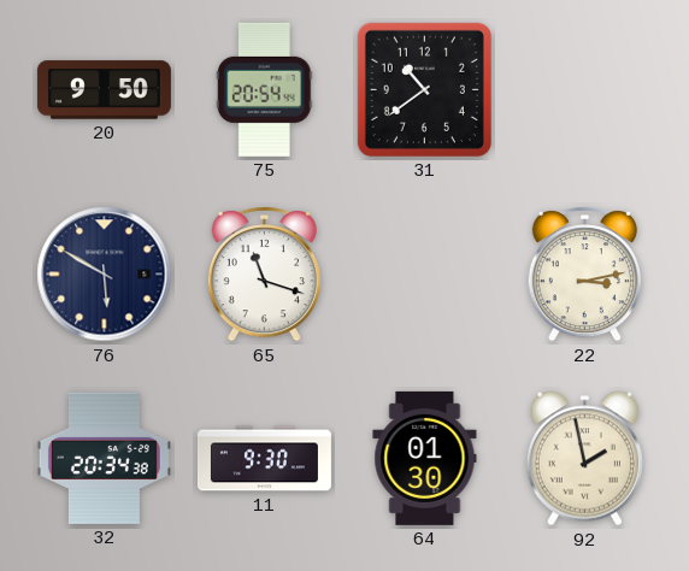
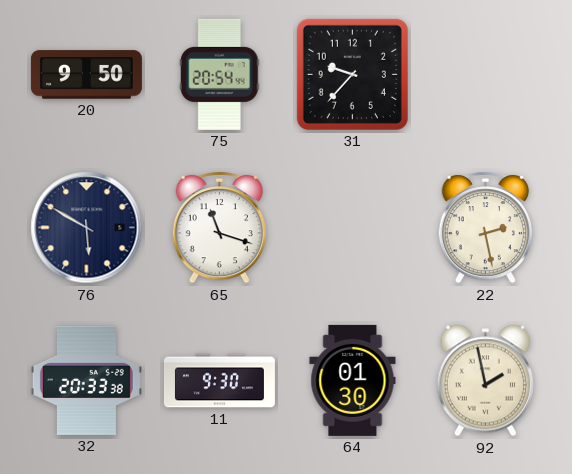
31: 10:39 -> 9:37
22: 3:13 -> 2:28
32: 20:34 -> 20:33
